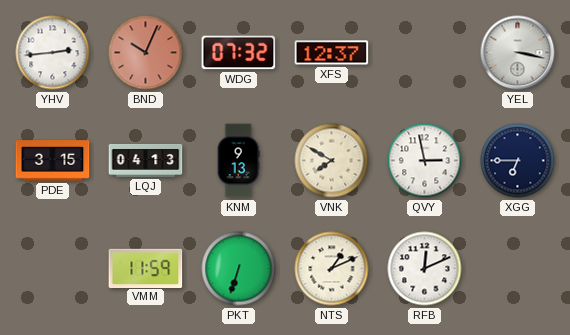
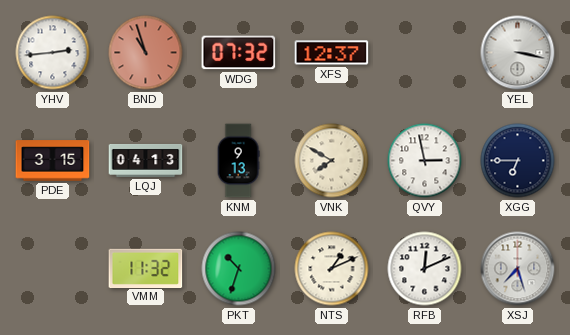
BND: 10:04 -> 10:57
VMM: 11:59 -> 11:32
PKT: 6:33 -> 10:33
XSJ: none -> 7:27
